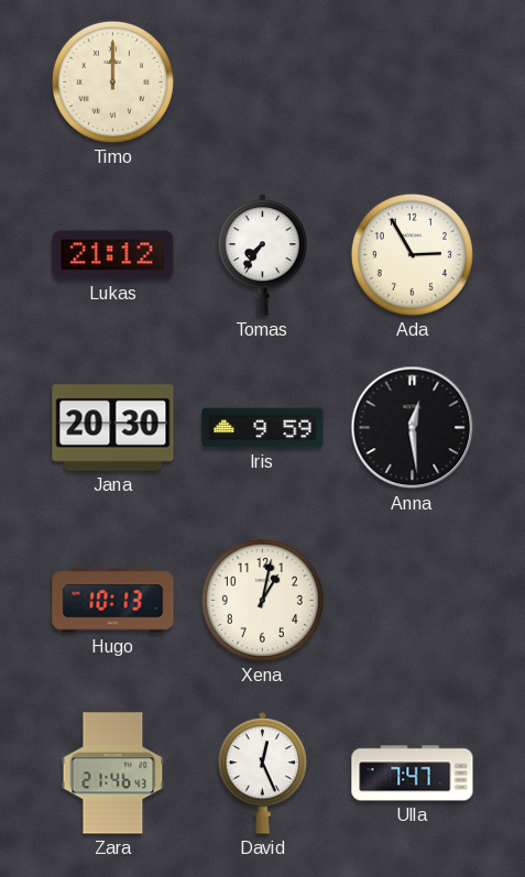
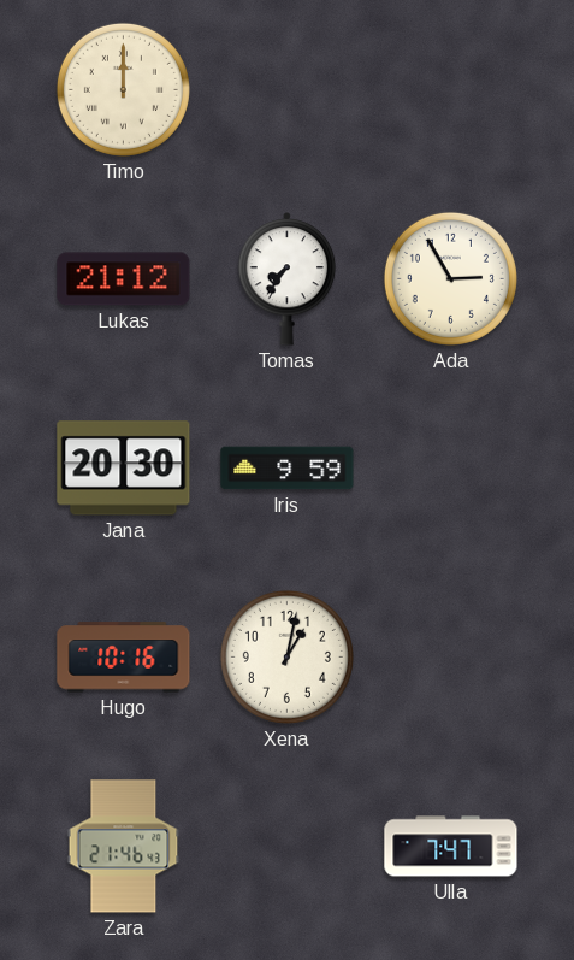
Anna: 12:29 -> none
Hugo: 10:13 -> 10:16
David: 12:26 -> none
